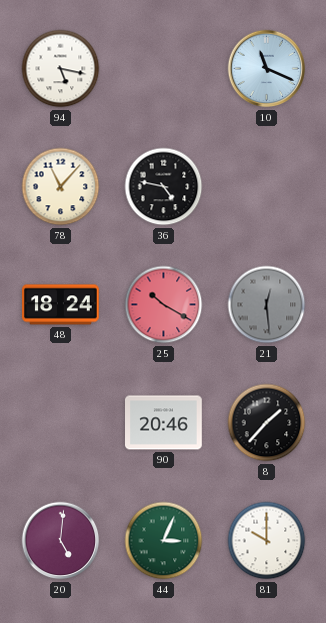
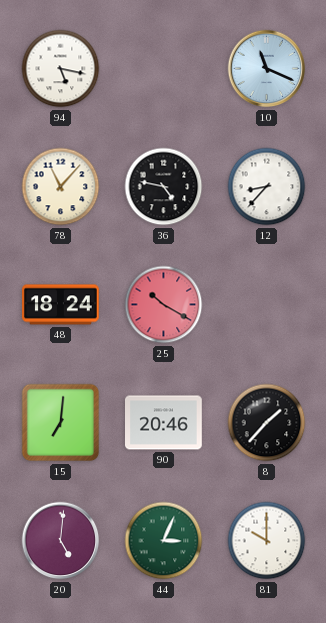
12: none -> 8:37
21: 12:29 -> none
15: none -> 7:01
